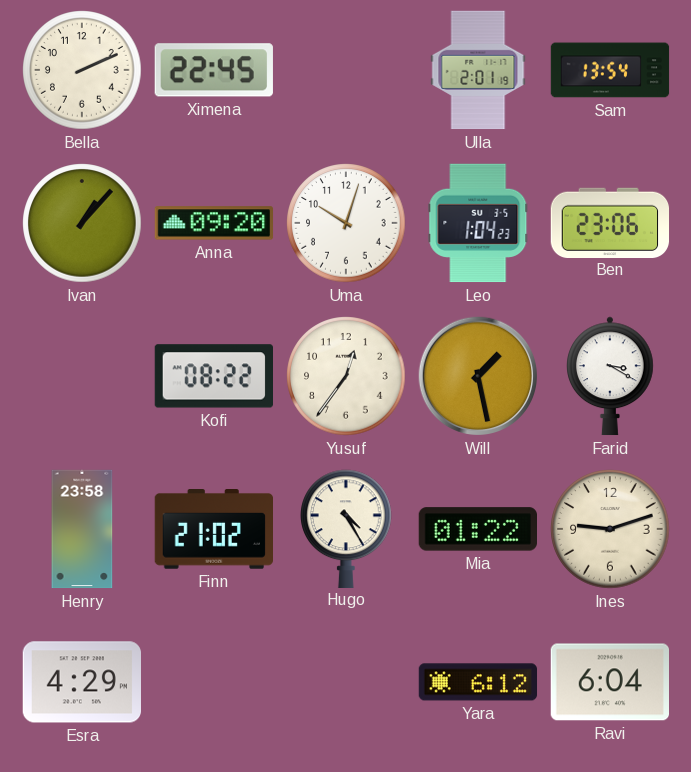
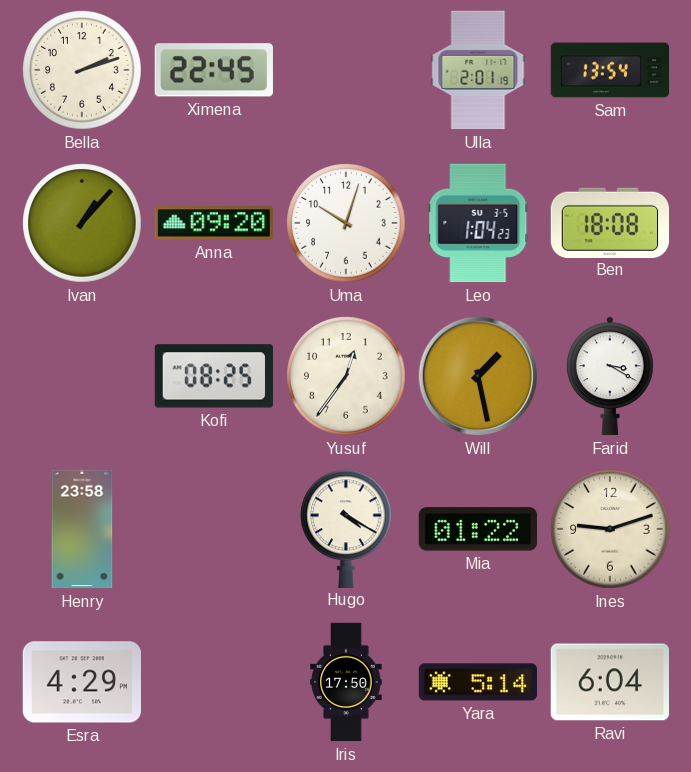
Bella: 2:11 -> 2:12
Ben: 23:06 -> 18:08
Kofi: 08:22 -> 08:25
Finn: 21:02 -> none
Hugo: 4:25 -> 4:20
Iris: none -> 17:50
Yara: 6:12 -> 5:14
